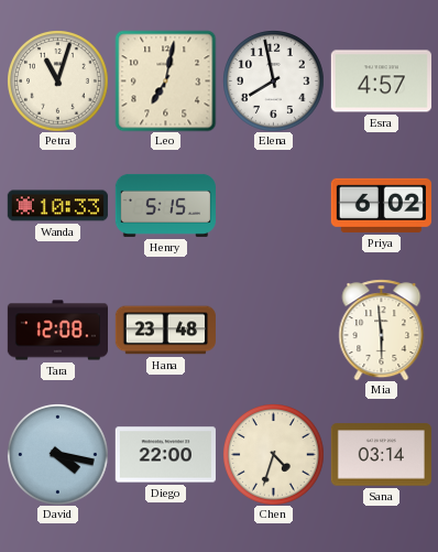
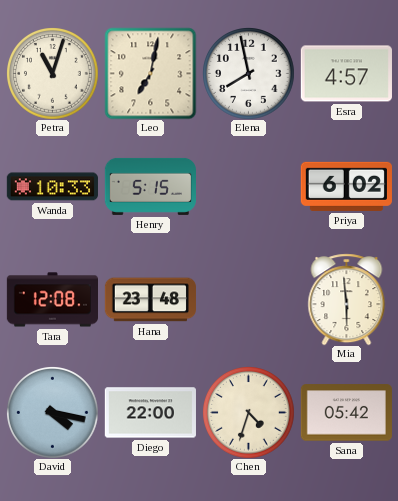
Sana: 03:14 -> 05:42
